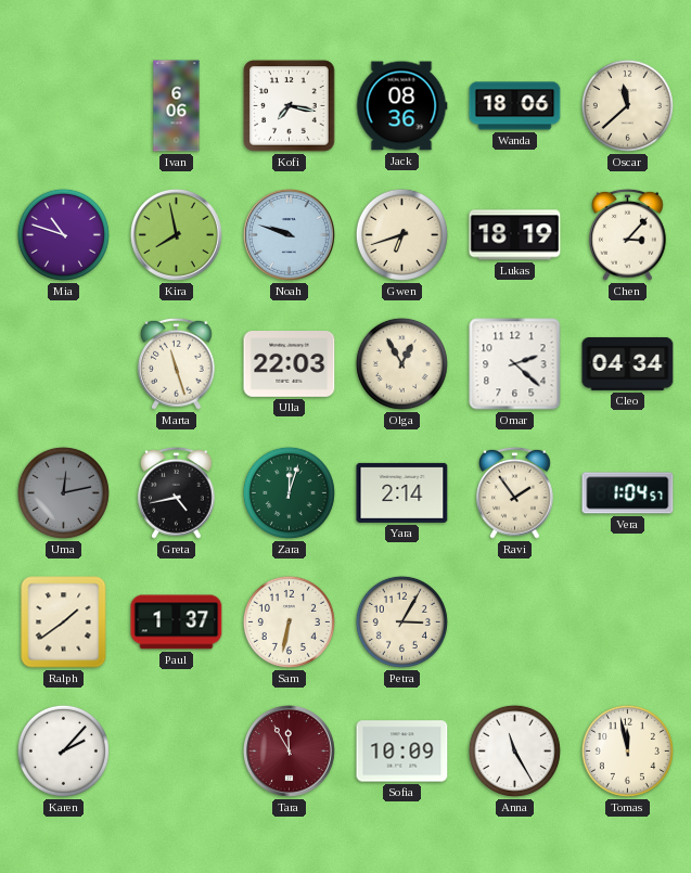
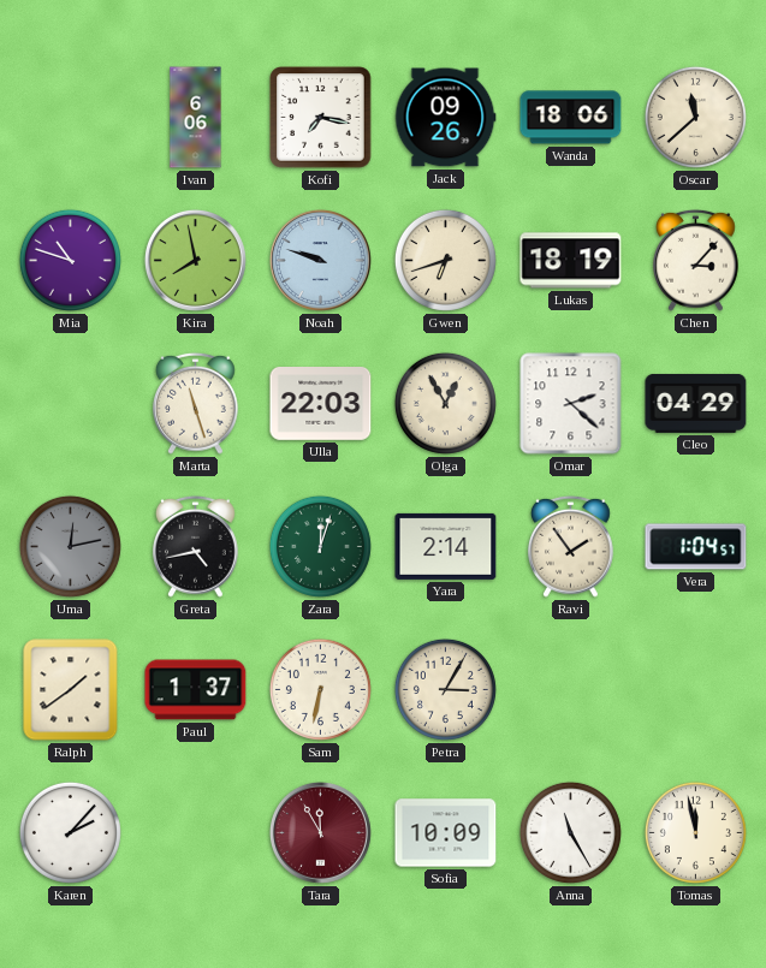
Jack: 08:36 -> 09:26
Cleo: 04:34 -> 04:29
